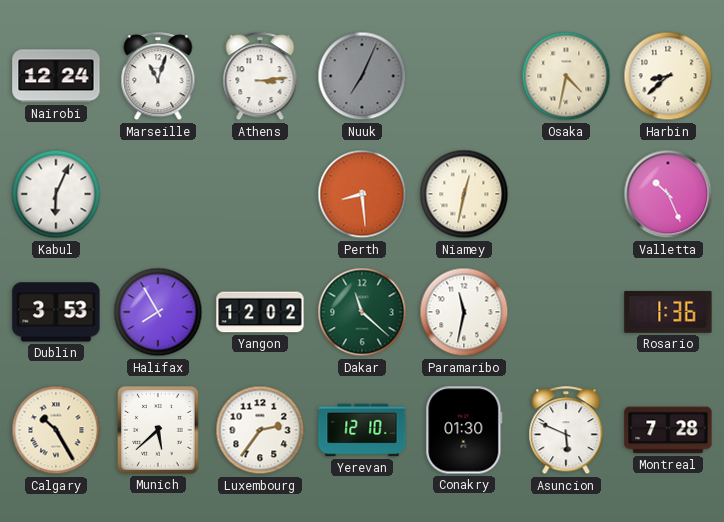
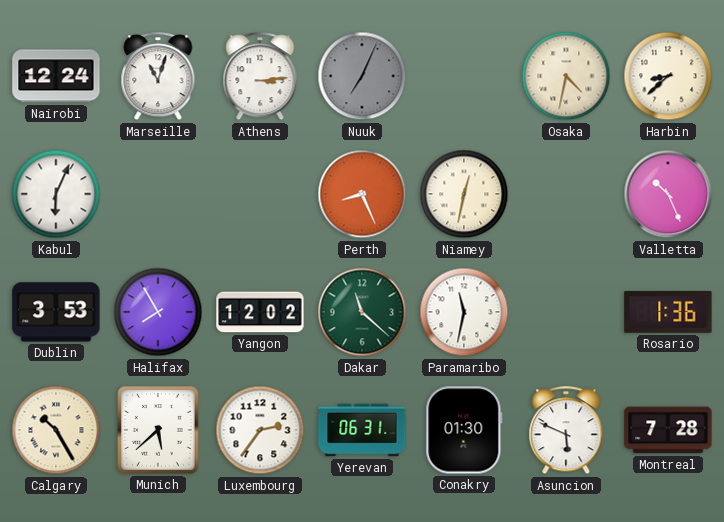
Perth: 8:29 -> 8:26
Yerevan: 12:10 -> 06:31
